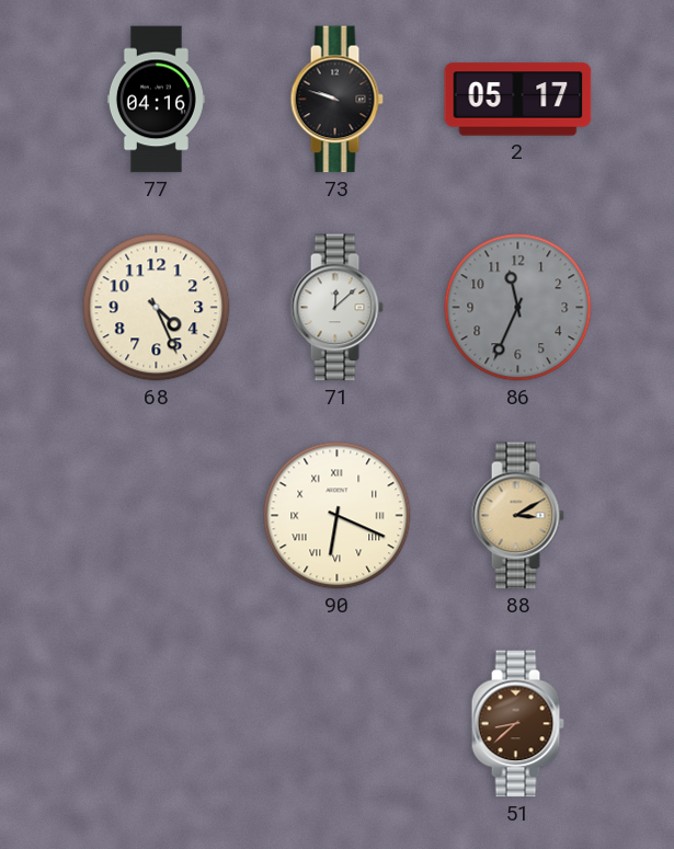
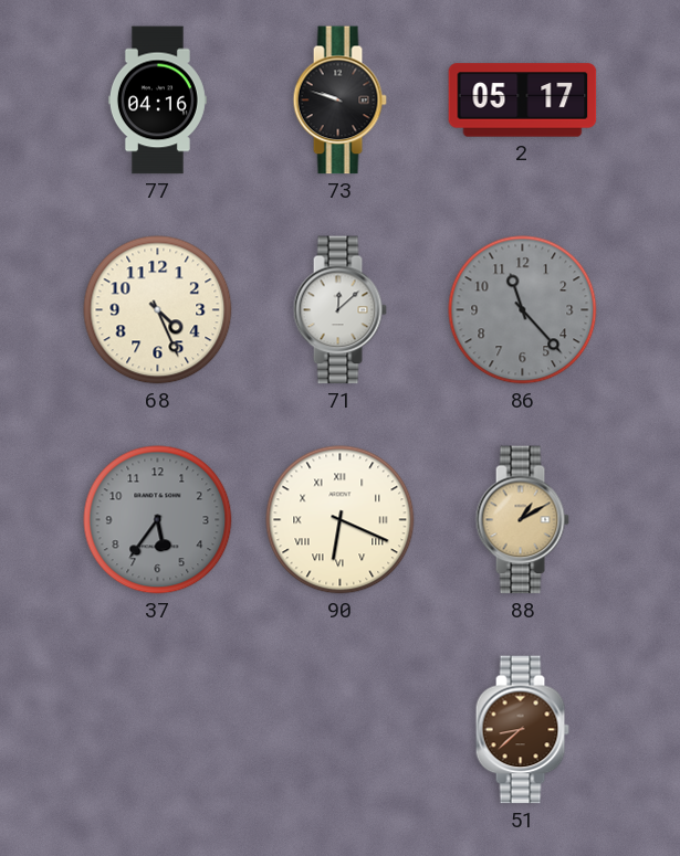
86: 11:34 -> 11:23
37: none -> 5:36
88: 3:10 -> 1:10
